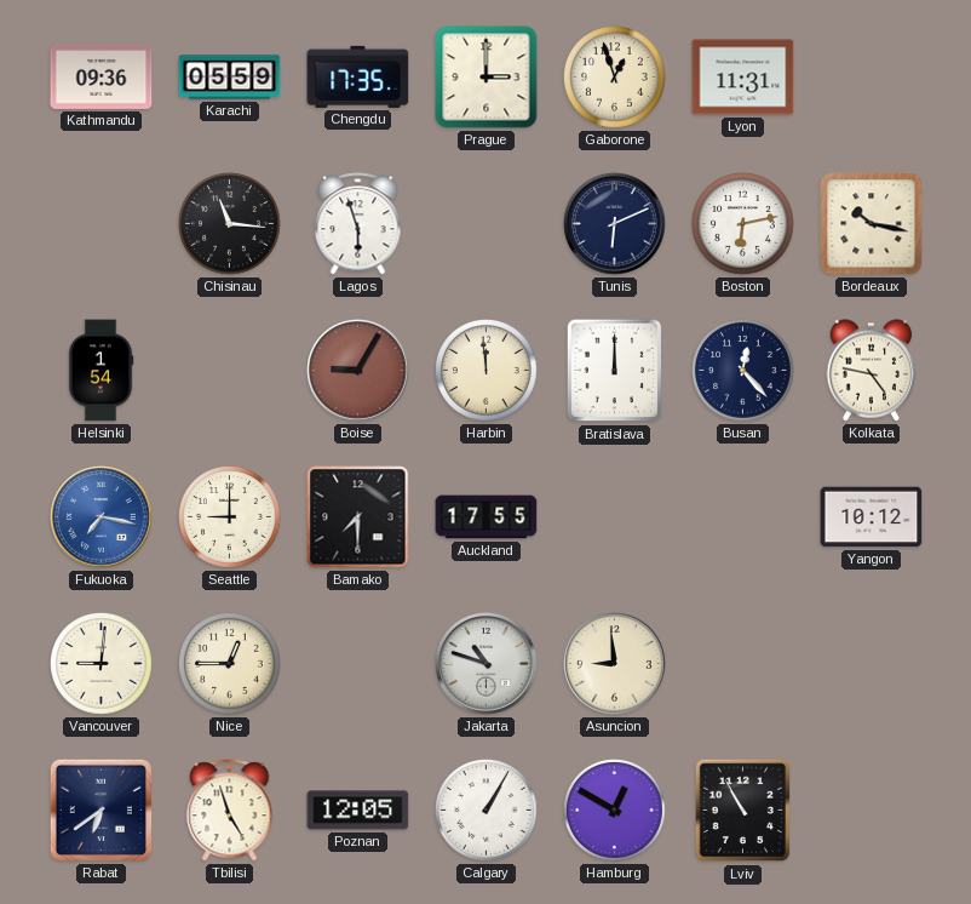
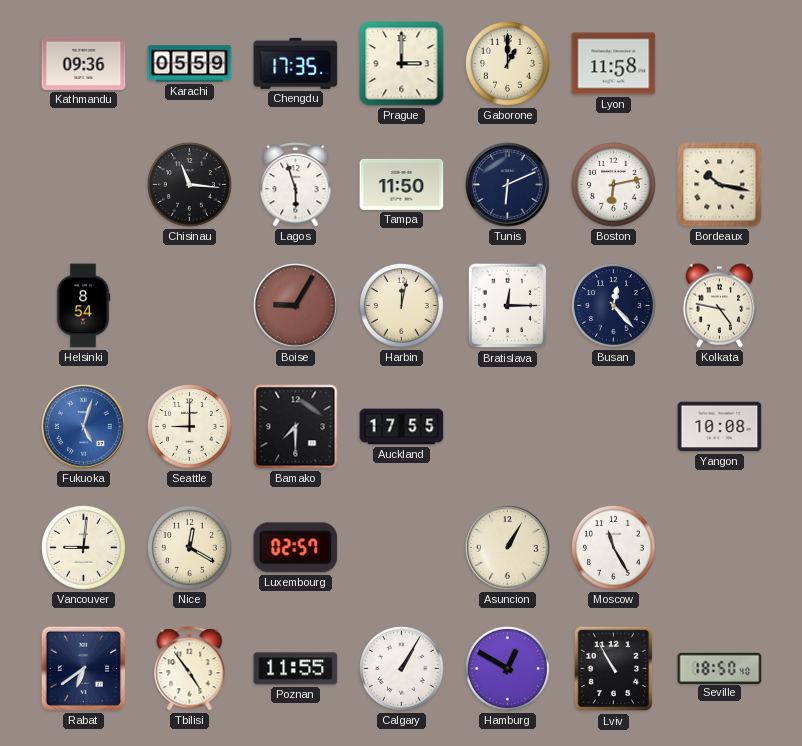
Gaborone: 12:57 -> 1:00
Lyon: 11:31 -> 11:58
Tampa: none -> 11:50
Helsinki: 1:54 -> 8:54
Harbin: 11:59 -> 12:02
Bratislava: 12:00 -> 12:15
Fukuoka: 7:17 -> 5:03
Yangon: 10:12 -> 10:08
Nice: 12:45 -> 12:20
Luxembourg: none -> 02:57
Jakarta: 10:48 -> none
Asuncion: 8:59 -> 1:05
Moscow: none -> 11:25
Tbilisi: 4:57 -> 4:54
Poznan: 12:05 -> 11:55
Seville: none -> 18:50
